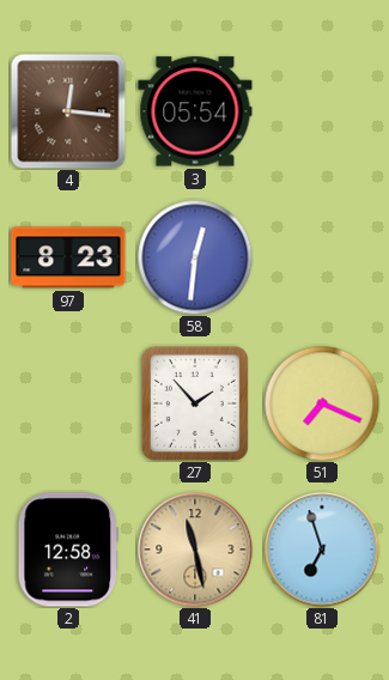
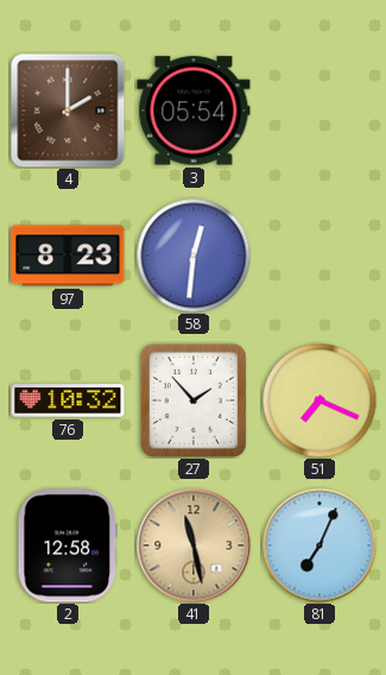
4: 12:16 -> 2:00
76: none -> 10:32
81: 6:57 -> 7:04
